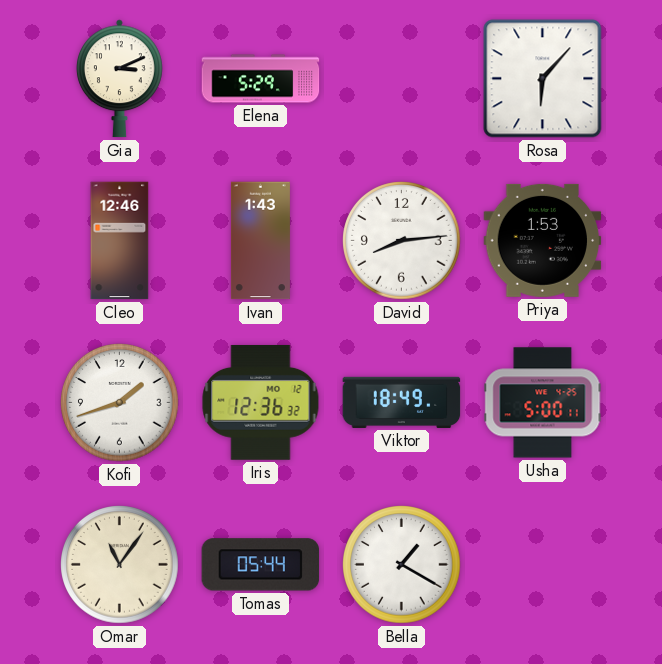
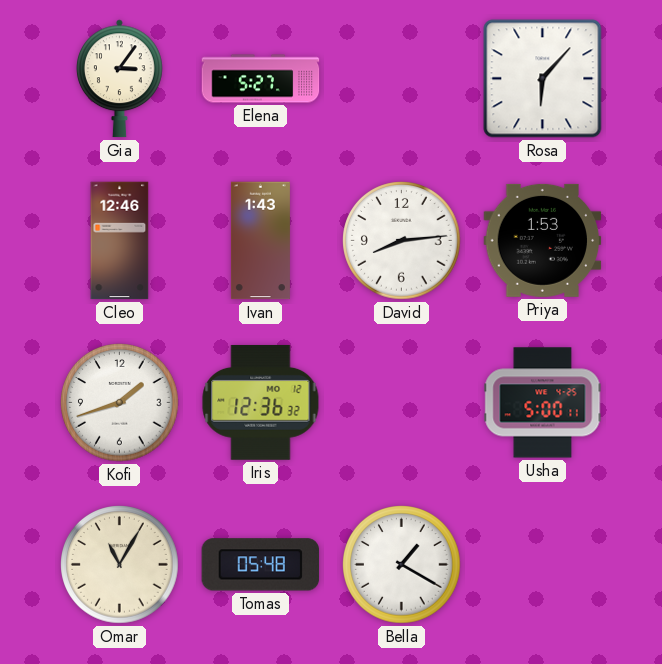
Gia: 3:11 -> 3:06
Elena: 5:29 -> 5:27
Viktor: 18:49 -> none
Omar: 11:06 -> 11:05
Tomas: 05:44 -> 05:48
